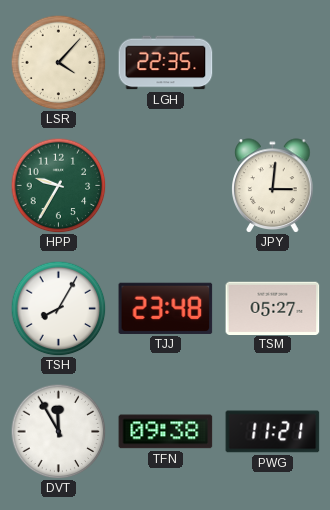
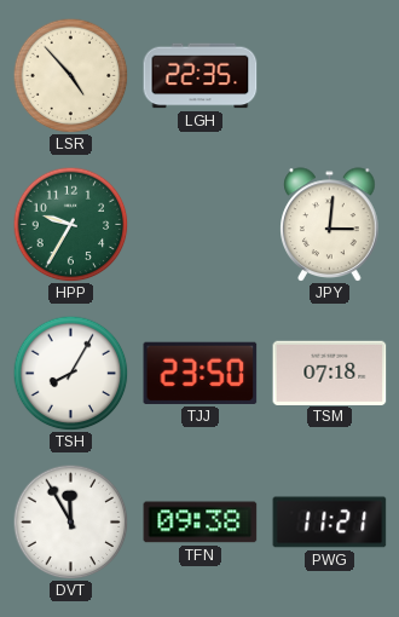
LSR: 4:07 -> 4:53
TJJ: 23:48 -> 23:50
TSM: 05:27 -> 07:18
